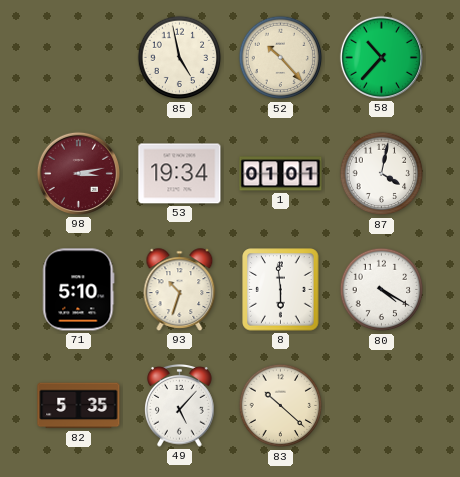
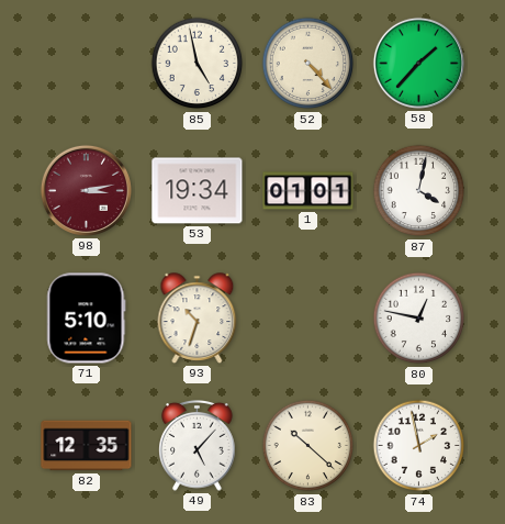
52: 10:23 -> 4:23
58: 10:37 -> 1:37
8: 5:59 -> none
80: 4:20 -> 12:47
82: 5:35 -> 12:35
74: none -> 1:58
